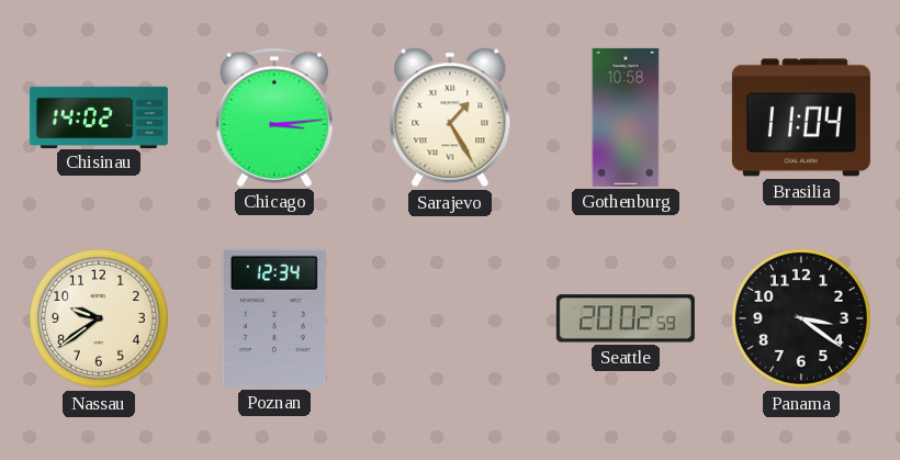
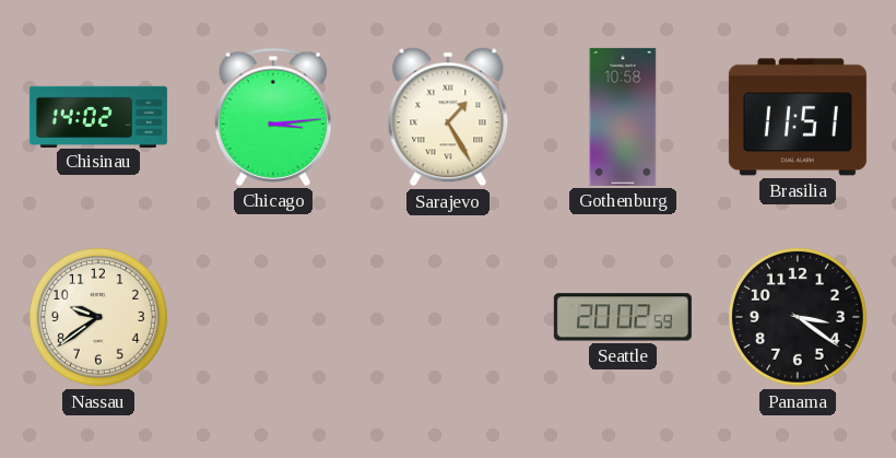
Brasilia: 11:04 -> 11:51
Poznan: 12:34 -> none
